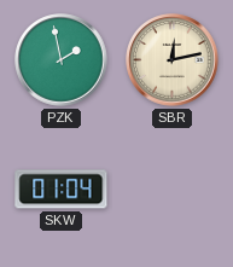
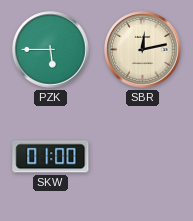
PZK: 1:58 -> 5:45
SKW: 01:04 -> 01:00
